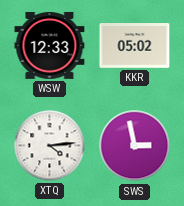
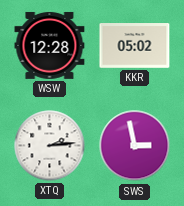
WSW: 12:33 -> 12:28
XTQ: 4:14 -> 2:14
